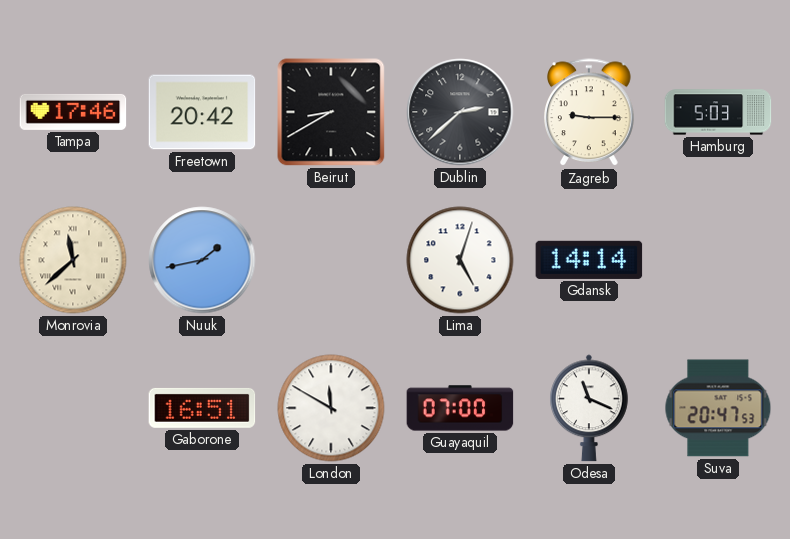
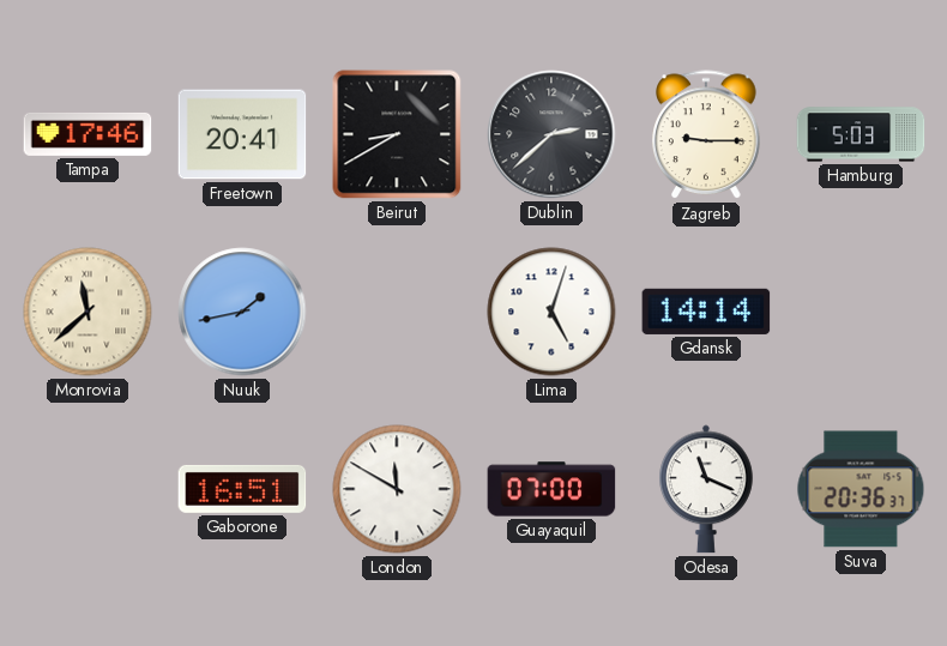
Freetown: 20:42 -> 20:41
Suva: 20:47 -> 20:36
